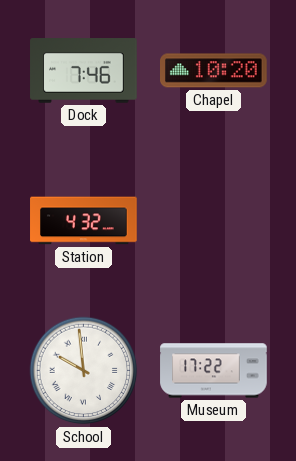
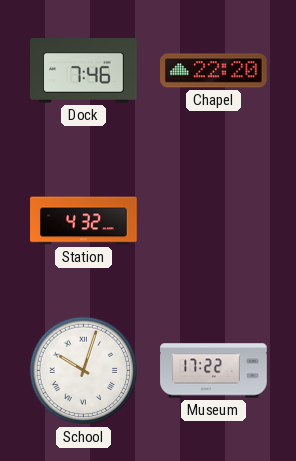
Chapel: 10:20 -> 22:20
School: 9:59 -> 10:03
